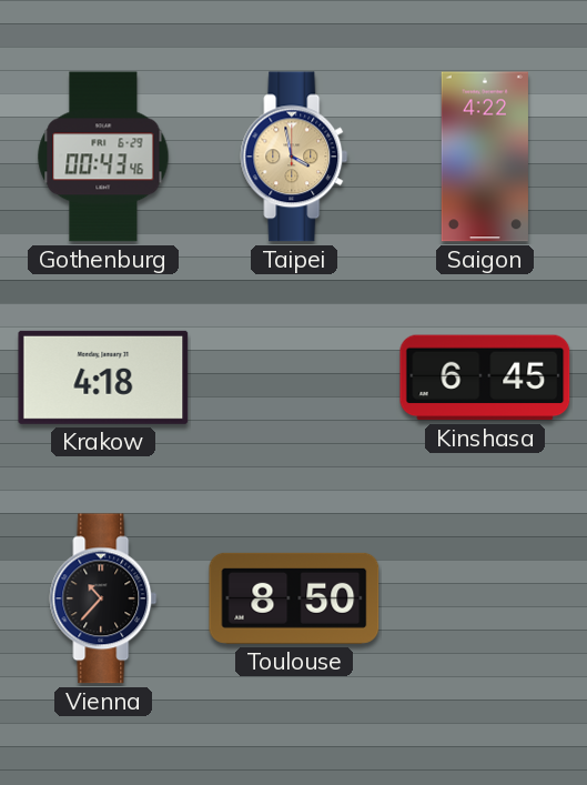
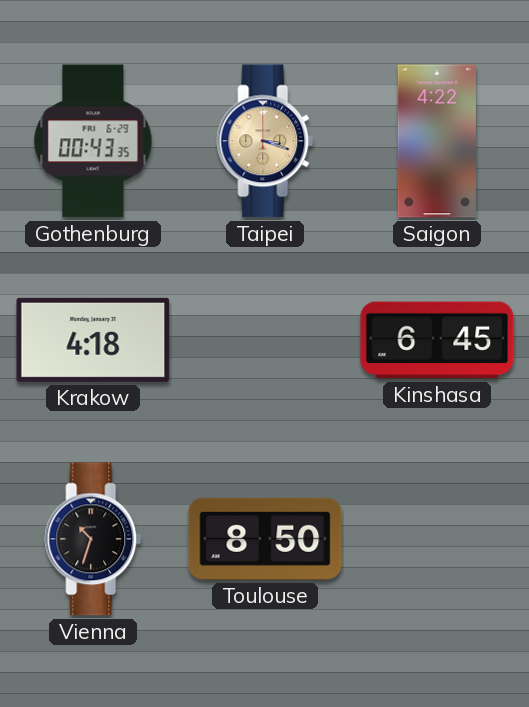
Gothenburg: 00:43:46 -> 00:43:35
Taipei: 3:58 -> 3:18
Vienna: 10:37 -> 10:33
